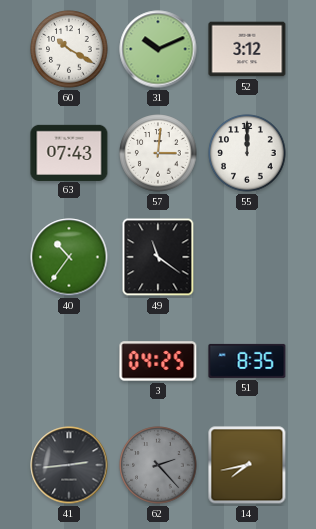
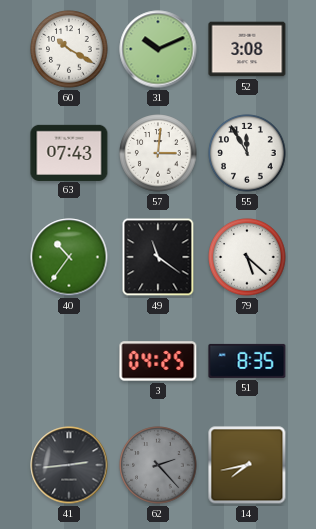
52: 3:12 -> 3:08
55: 12:00 -> 11:55
79: none -> 5:22
